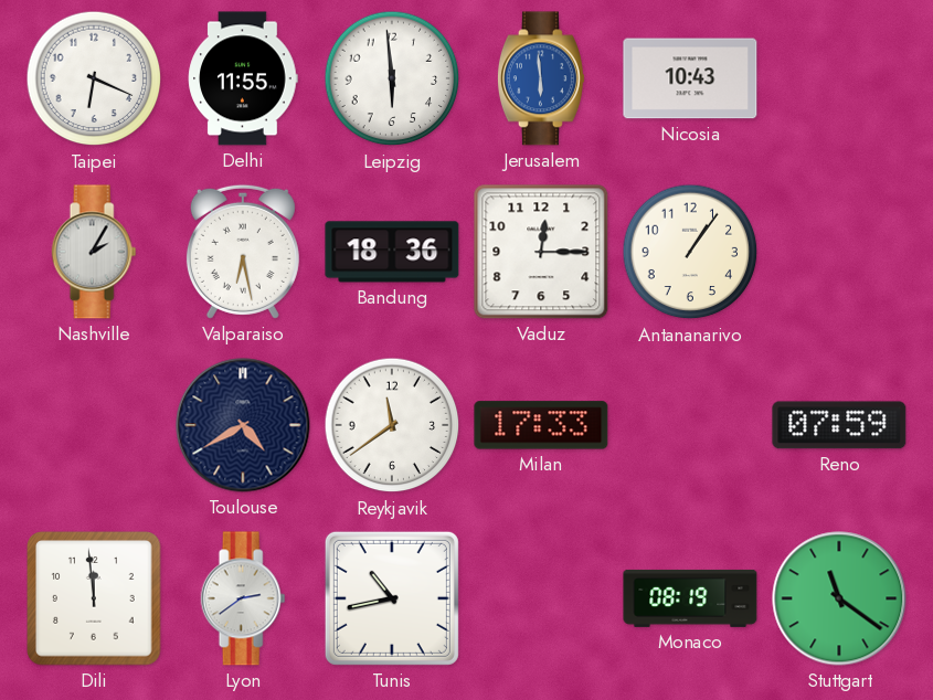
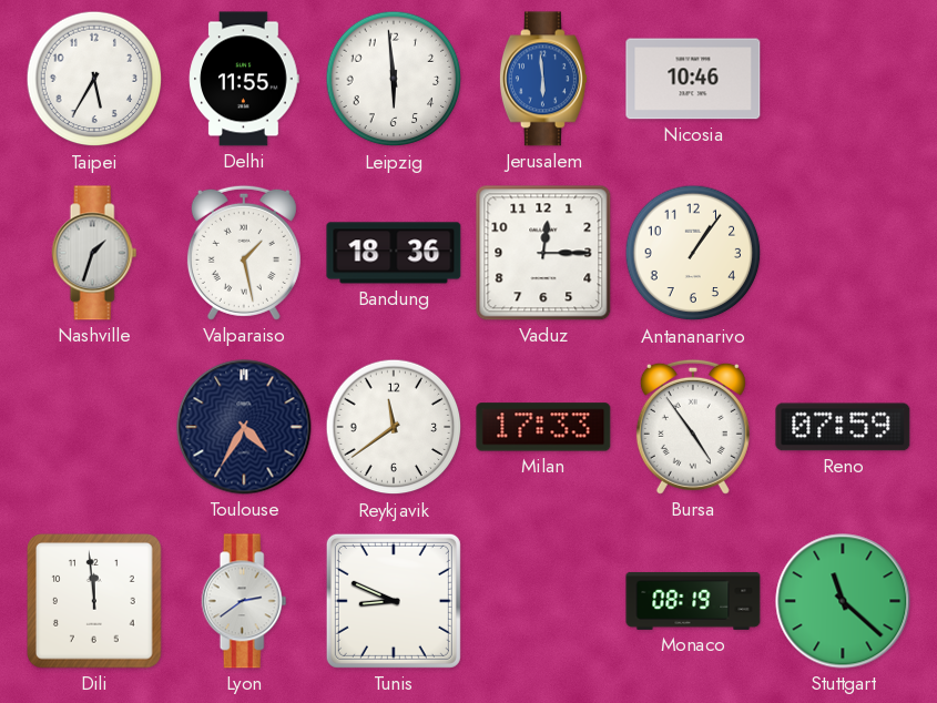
Taipei: 6:19 -> 5:35
Nicosia: 10:43 -> 10:46
Nashville: 2:05 -> 1:33
Valparaiso: 6:28 -> 1:28
Toulouse: 4:40 -> 4:35
Bursa: none -> 4:54
Tunis: 10:43 -> 8:49
Stuttgart: 11:21 -> 11:22
